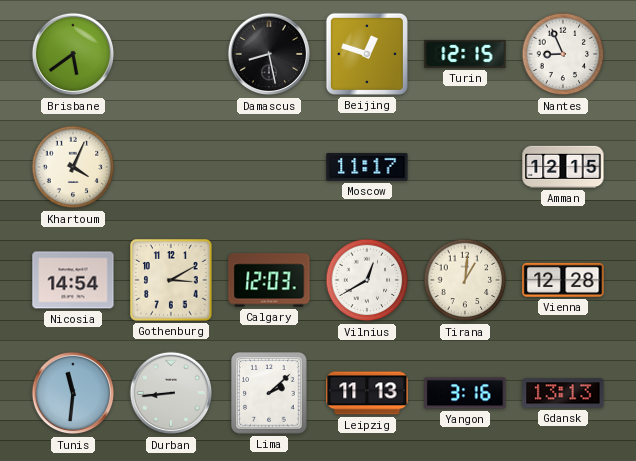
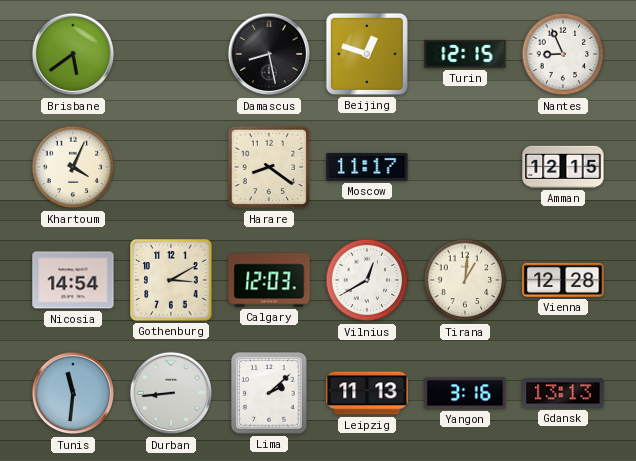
Harare: none -> 8:21
